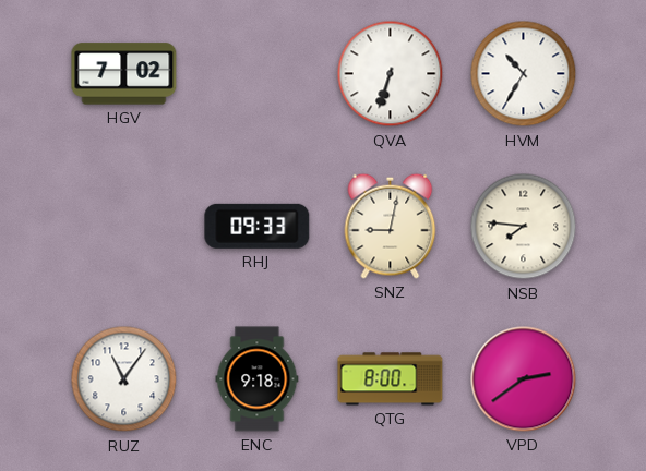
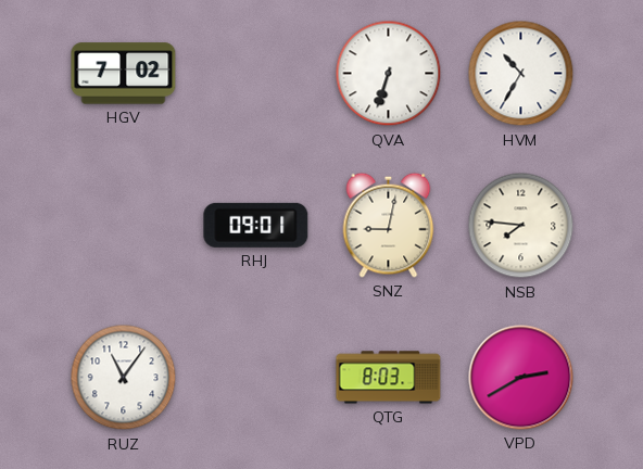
RHJ: 09:33 -> 09:01
ENC: 9:18 -> none
QTG: 8:00 -> 8:03
VPD: 2:39 -> 2:40
